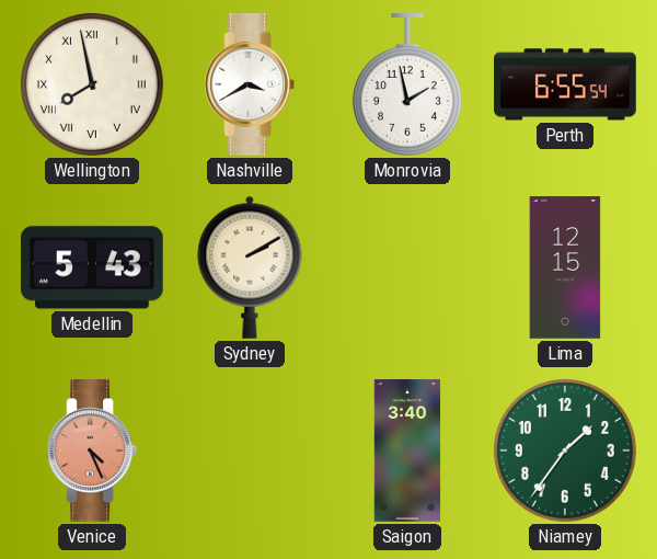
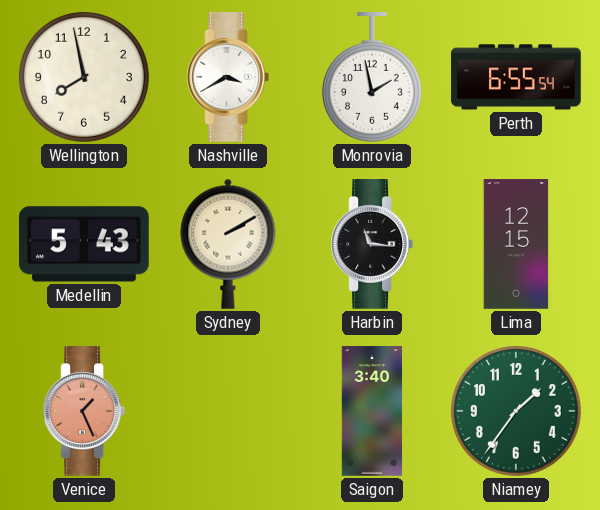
Wellington numerals: Roman -> Arabic
Harbin: none -> 11:16
Venice: 4:26 -> 1:26
